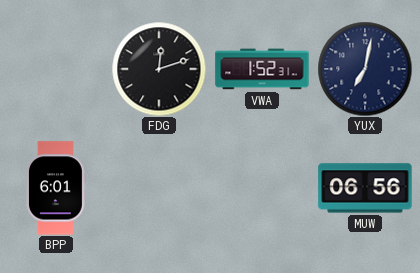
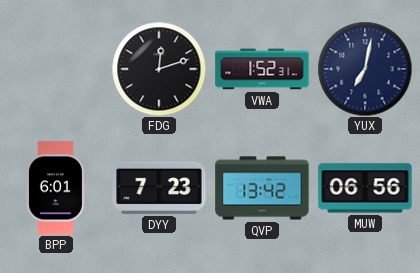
DYY: none -> 7:23
QVP: none -> 13:42
